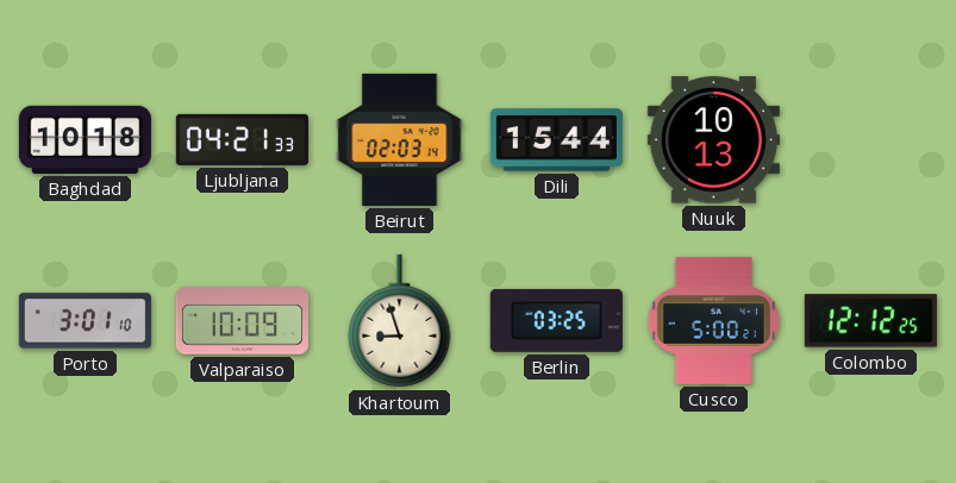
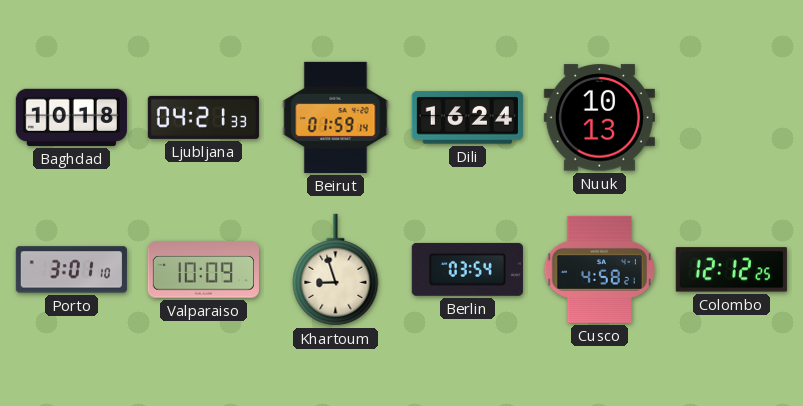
Beirut: 02:03 -> 01:59
Dili: 15:44 -> 16:24
Berlin: 03:25 -> 03:54
Cusco: 5:00 -> 4:58
